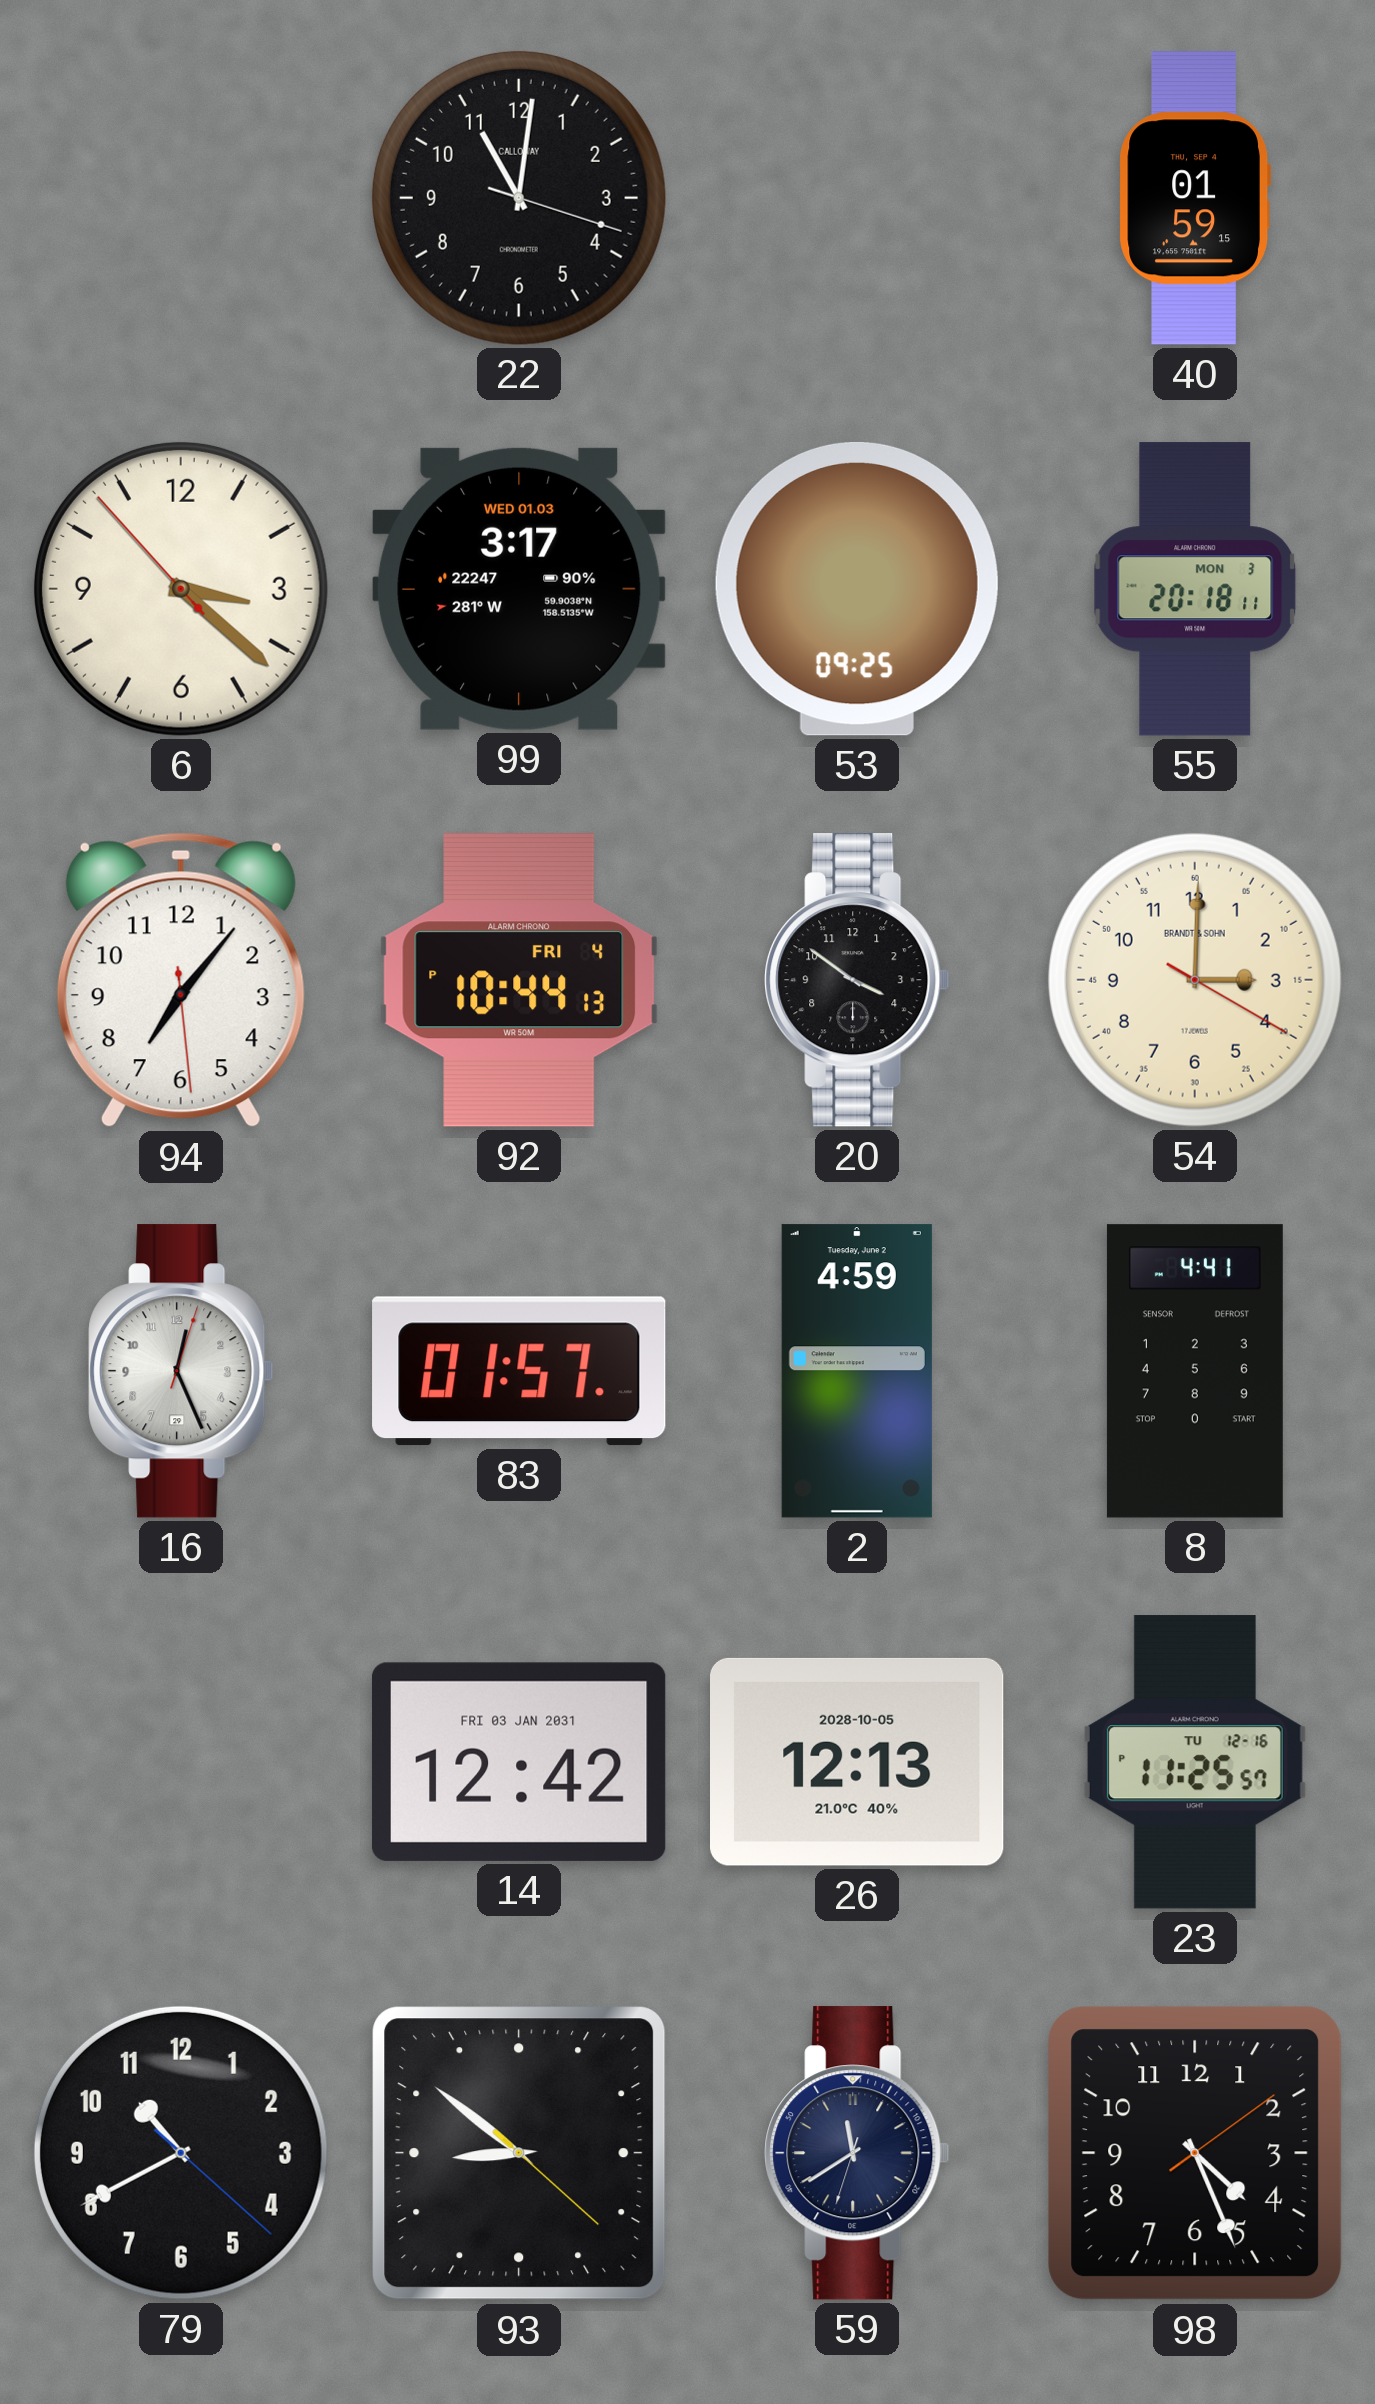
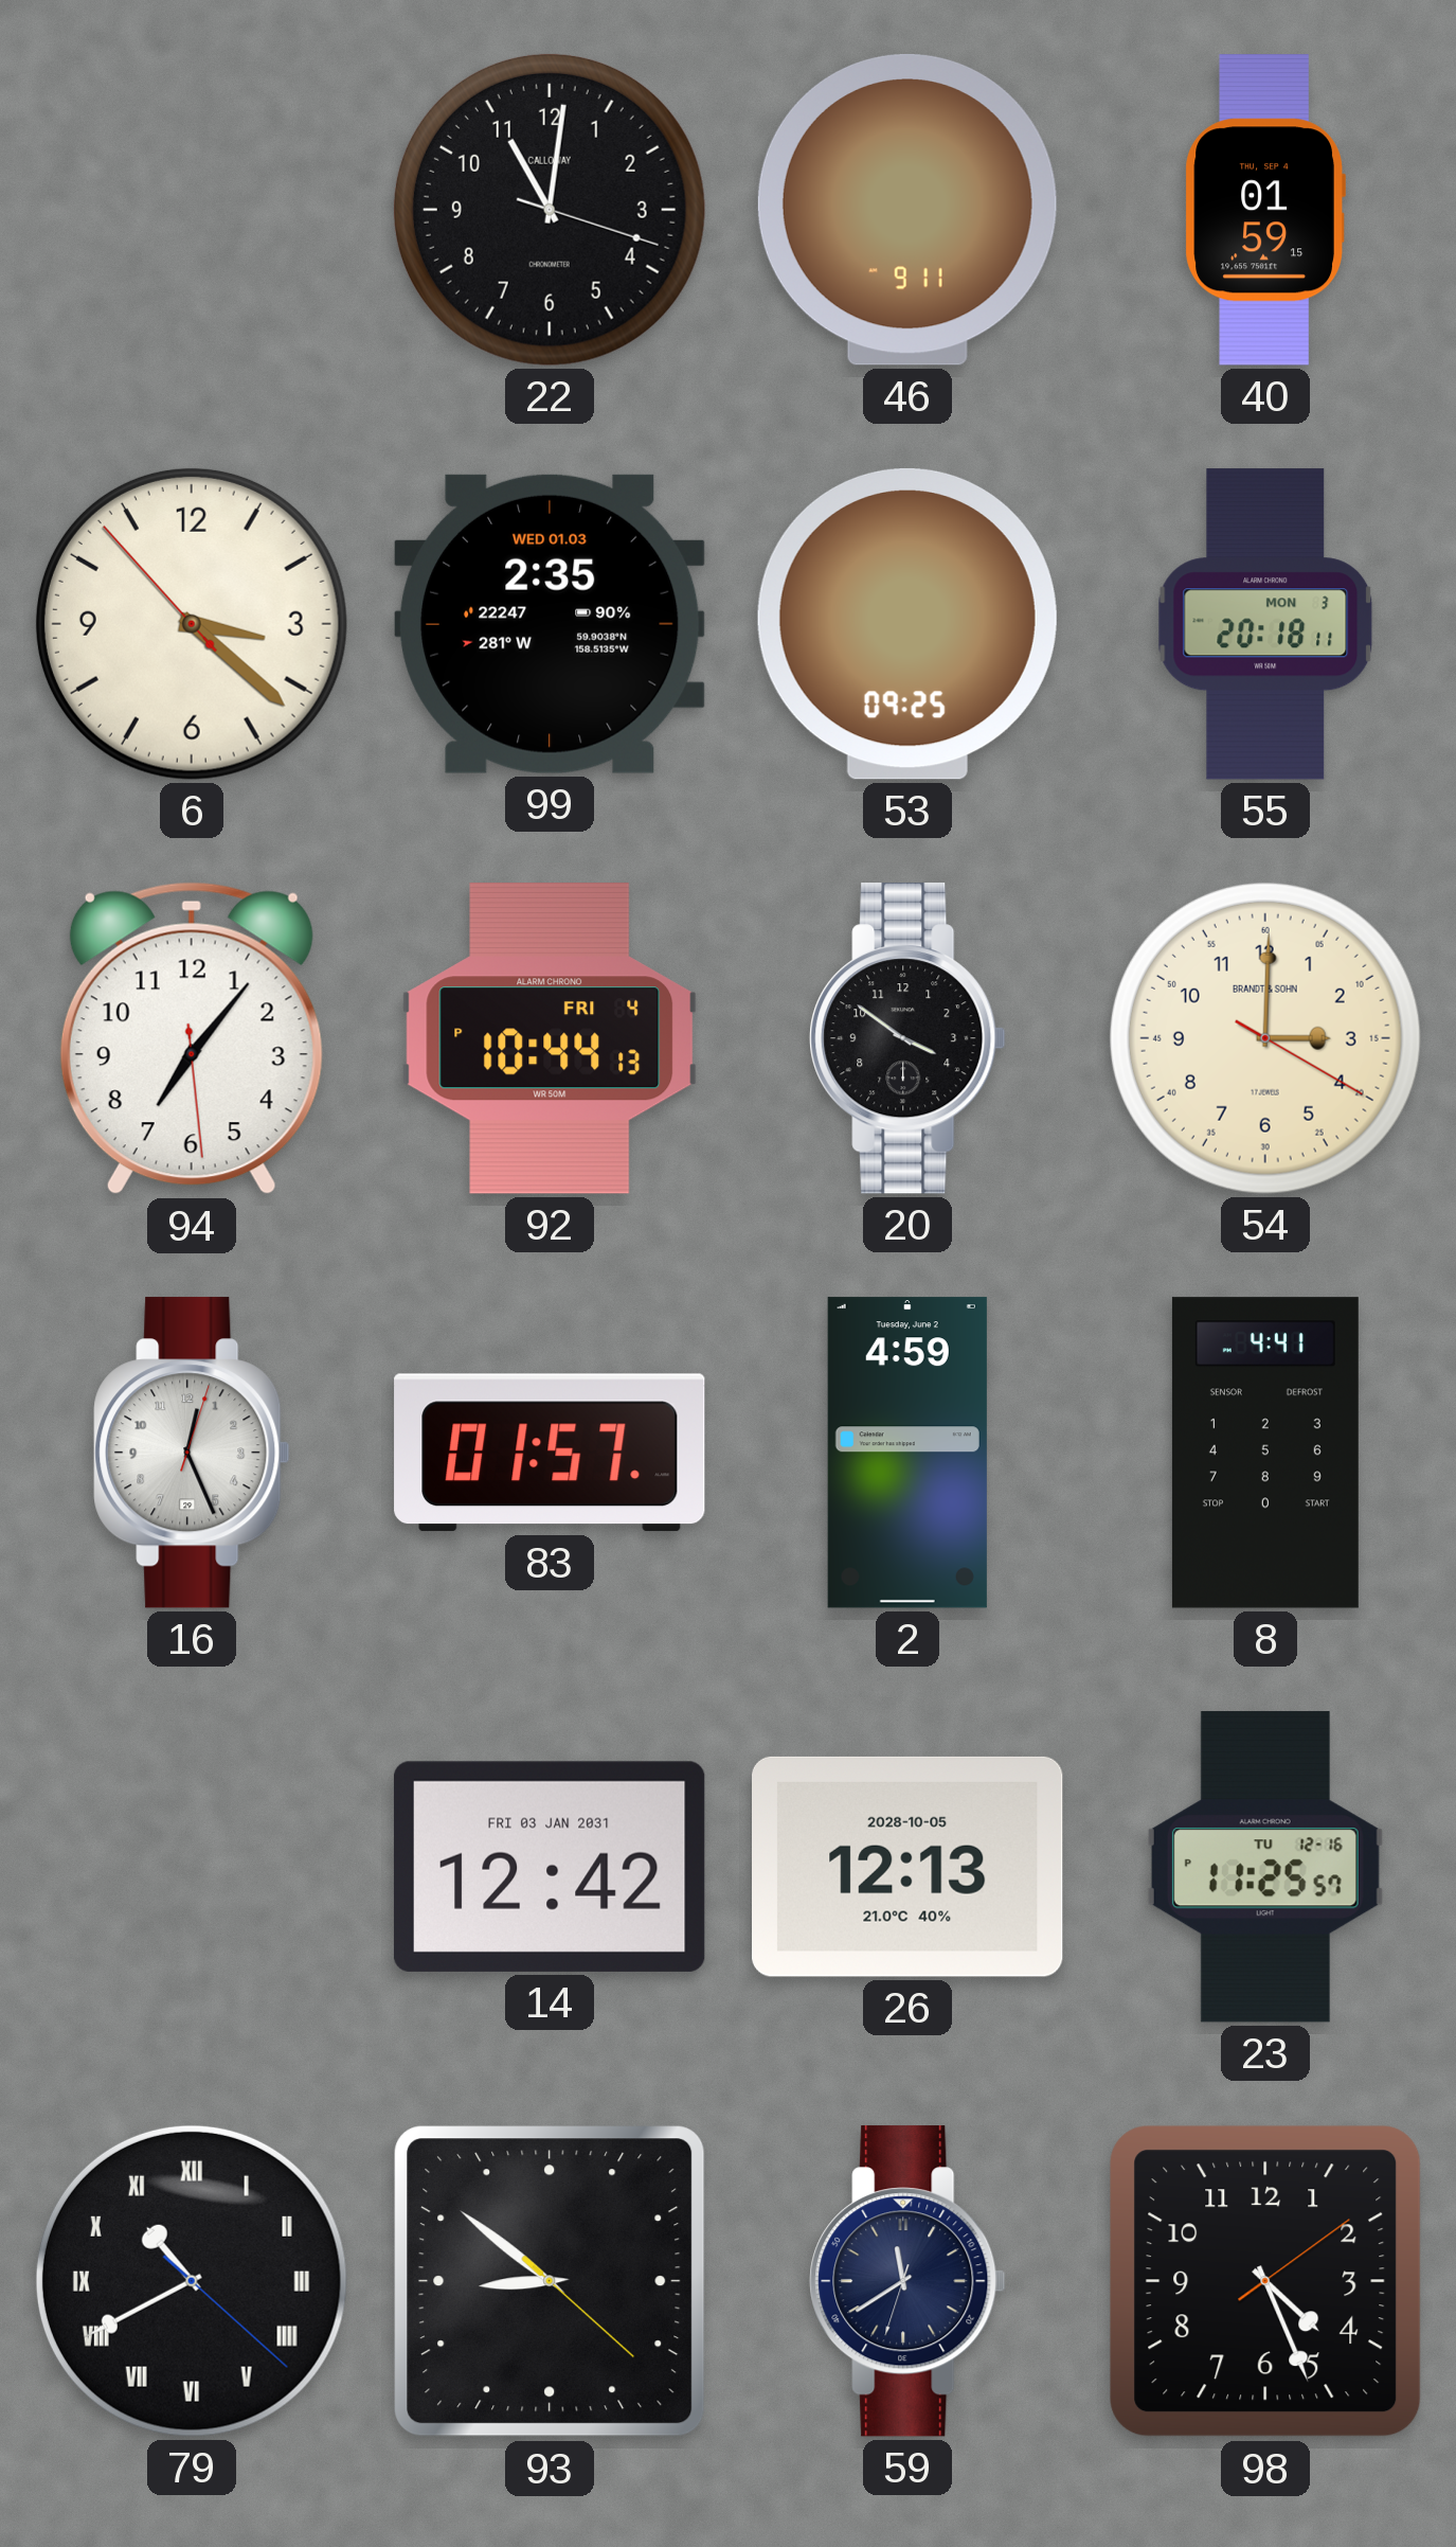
46: none -> 9:11
99: 3:17 -> 2:35
79 numerals: Arabic -> Roman
